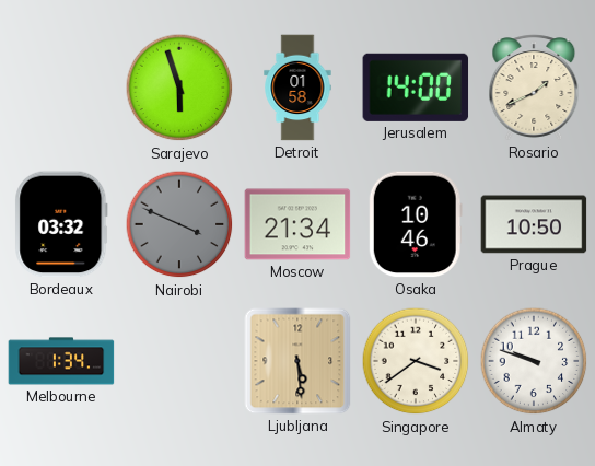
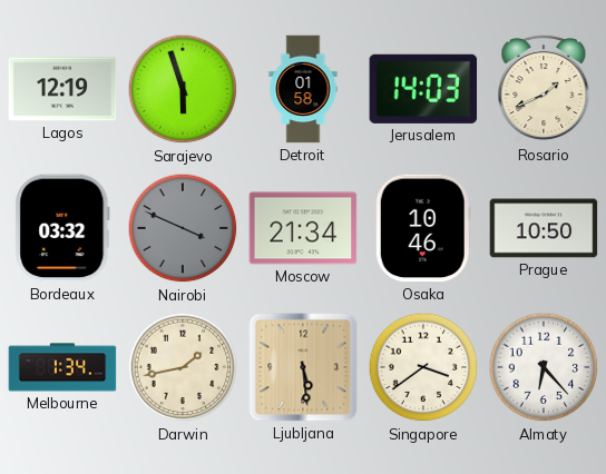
Lagos: none -> 12:19
Jerusalem: 14:00 -> 14:03
Darwin: none -> 1:43
Almaty: 9:48 -> 6:23
